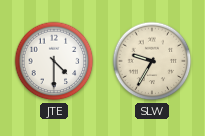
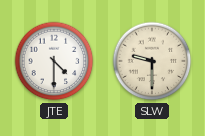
SLW: 9:35 -> 9:30
